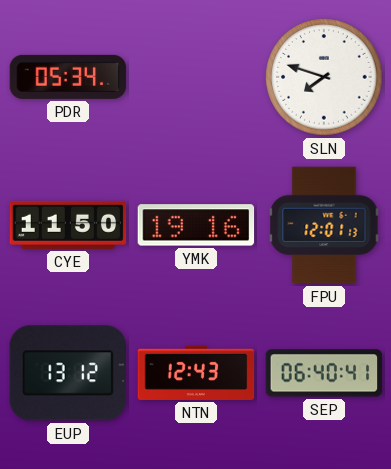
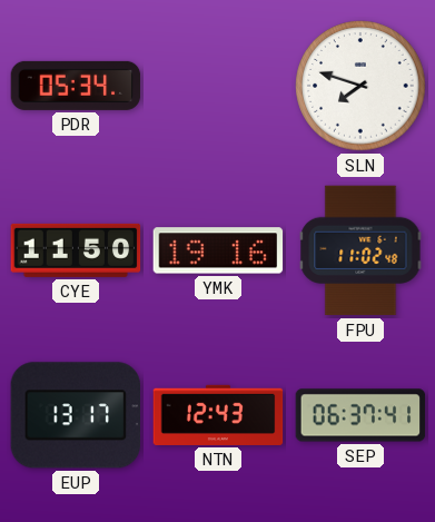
FPU: 12:01 -> 11:02
EUP: 13:12 -> 13:17
SEP: 06:40 -> 06:37
